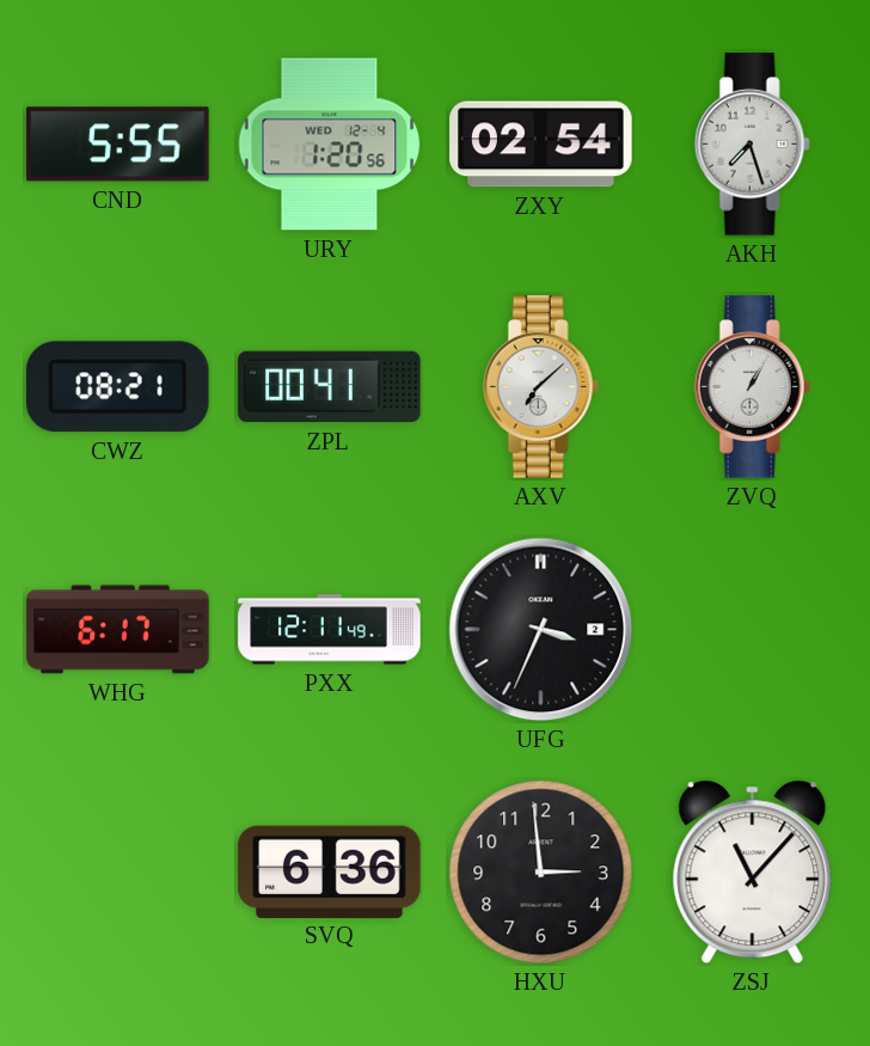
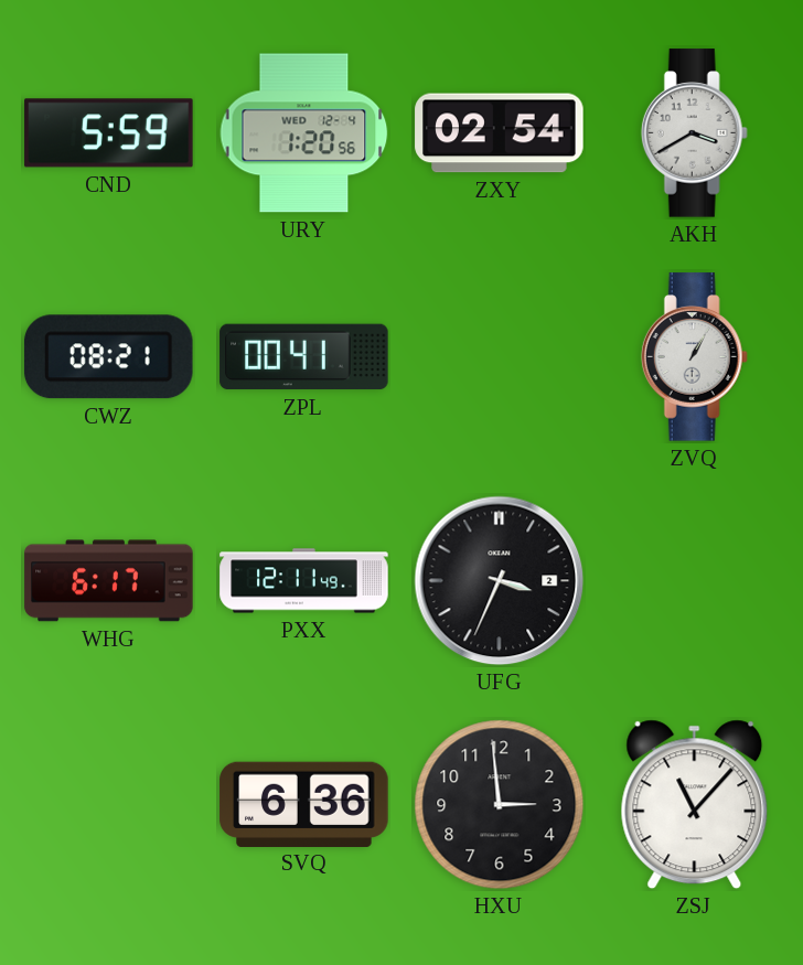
CND: 5:55 -> 5:59
AKH: 7:27 -> 3:40
AXV: 7:08 -> none
